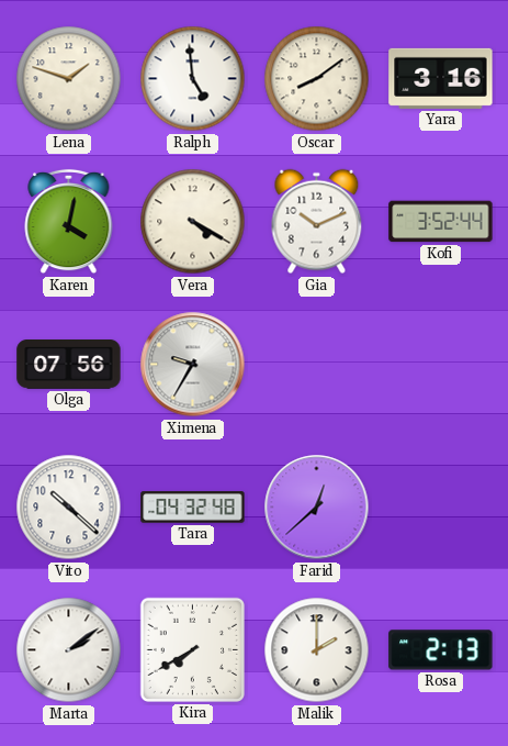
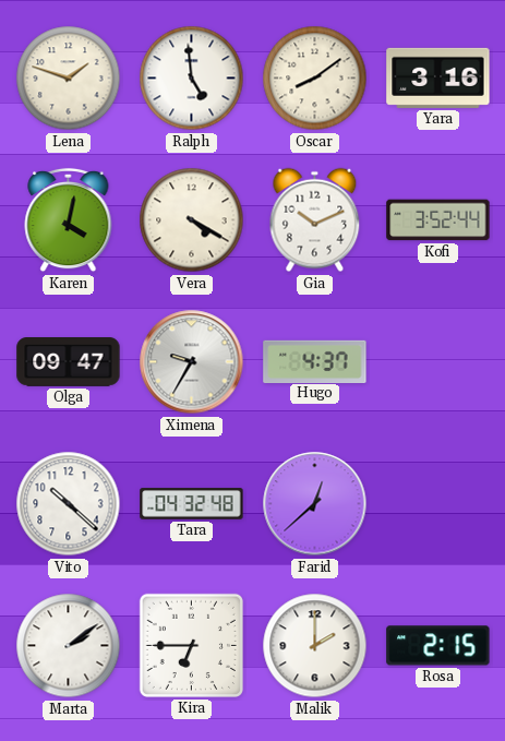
Olga: 07:56 -> 09:47
Hugo: none -> 4:37
Kira: 7:40 -> 6:45
Rosa: 2:13 -> 2:15
